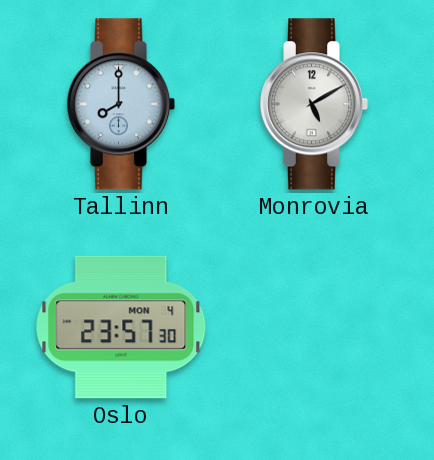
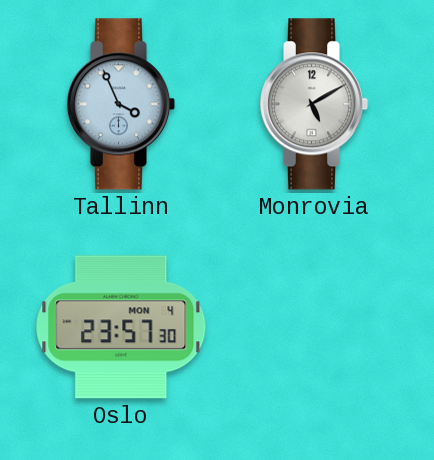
Tallinn: 8:00 -> 3:56
